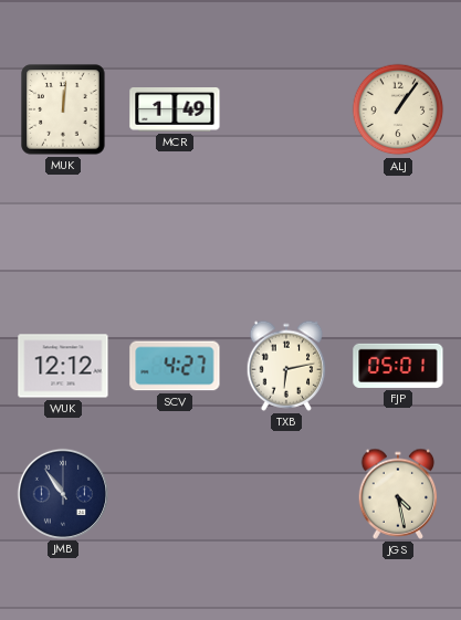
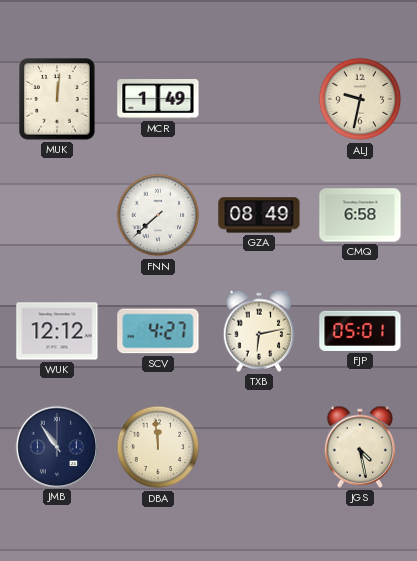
ALJ: 1:06 -> 9:32
FNN: none -> 7:38
GZA: none -> 08:49
CMQ: none -> 6:58
DBA: none -> 11:59
